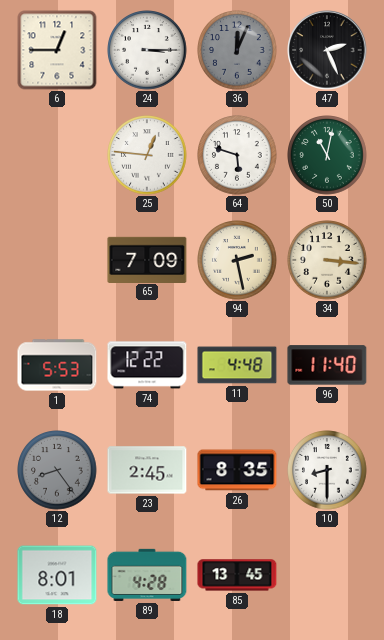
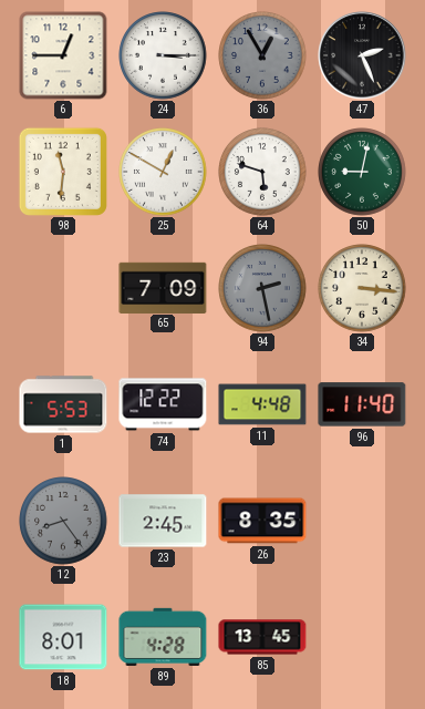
36: 12:04 -> 12:55
98: none -> 11:31
25: 12:46 -> 12:50
50: 11:02 -> 9:02
94 dial: cream -> grey
10: 8:30 -> none
